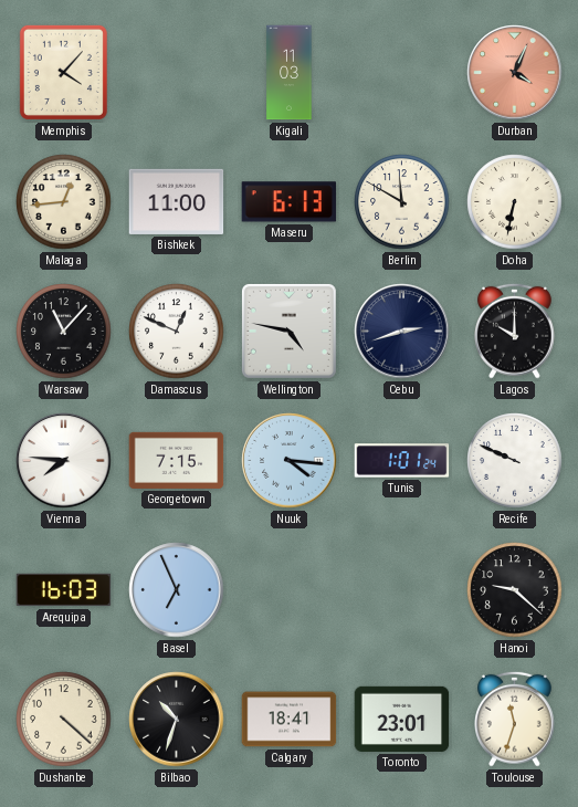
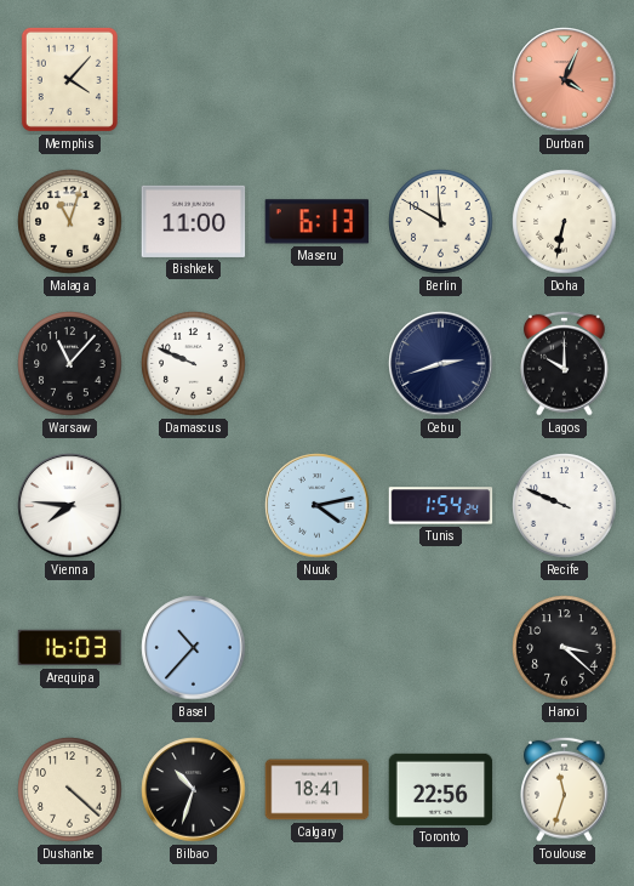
Kigali: 11:03 -> none
Malaga: 12:44 -> 11:03
Damascus: 12:49 -> 9:49
Wellington: 4:47 -> none
Georgetown: 7:15 -> none
Nuuk: 4:16 -> 4:13
Tunis: 1:01 -> 1:54
Basel: 6:56 -> 10:37
Hanoi: 9:22 -> 3:22
Toronto: 23:01 -> 22:56
